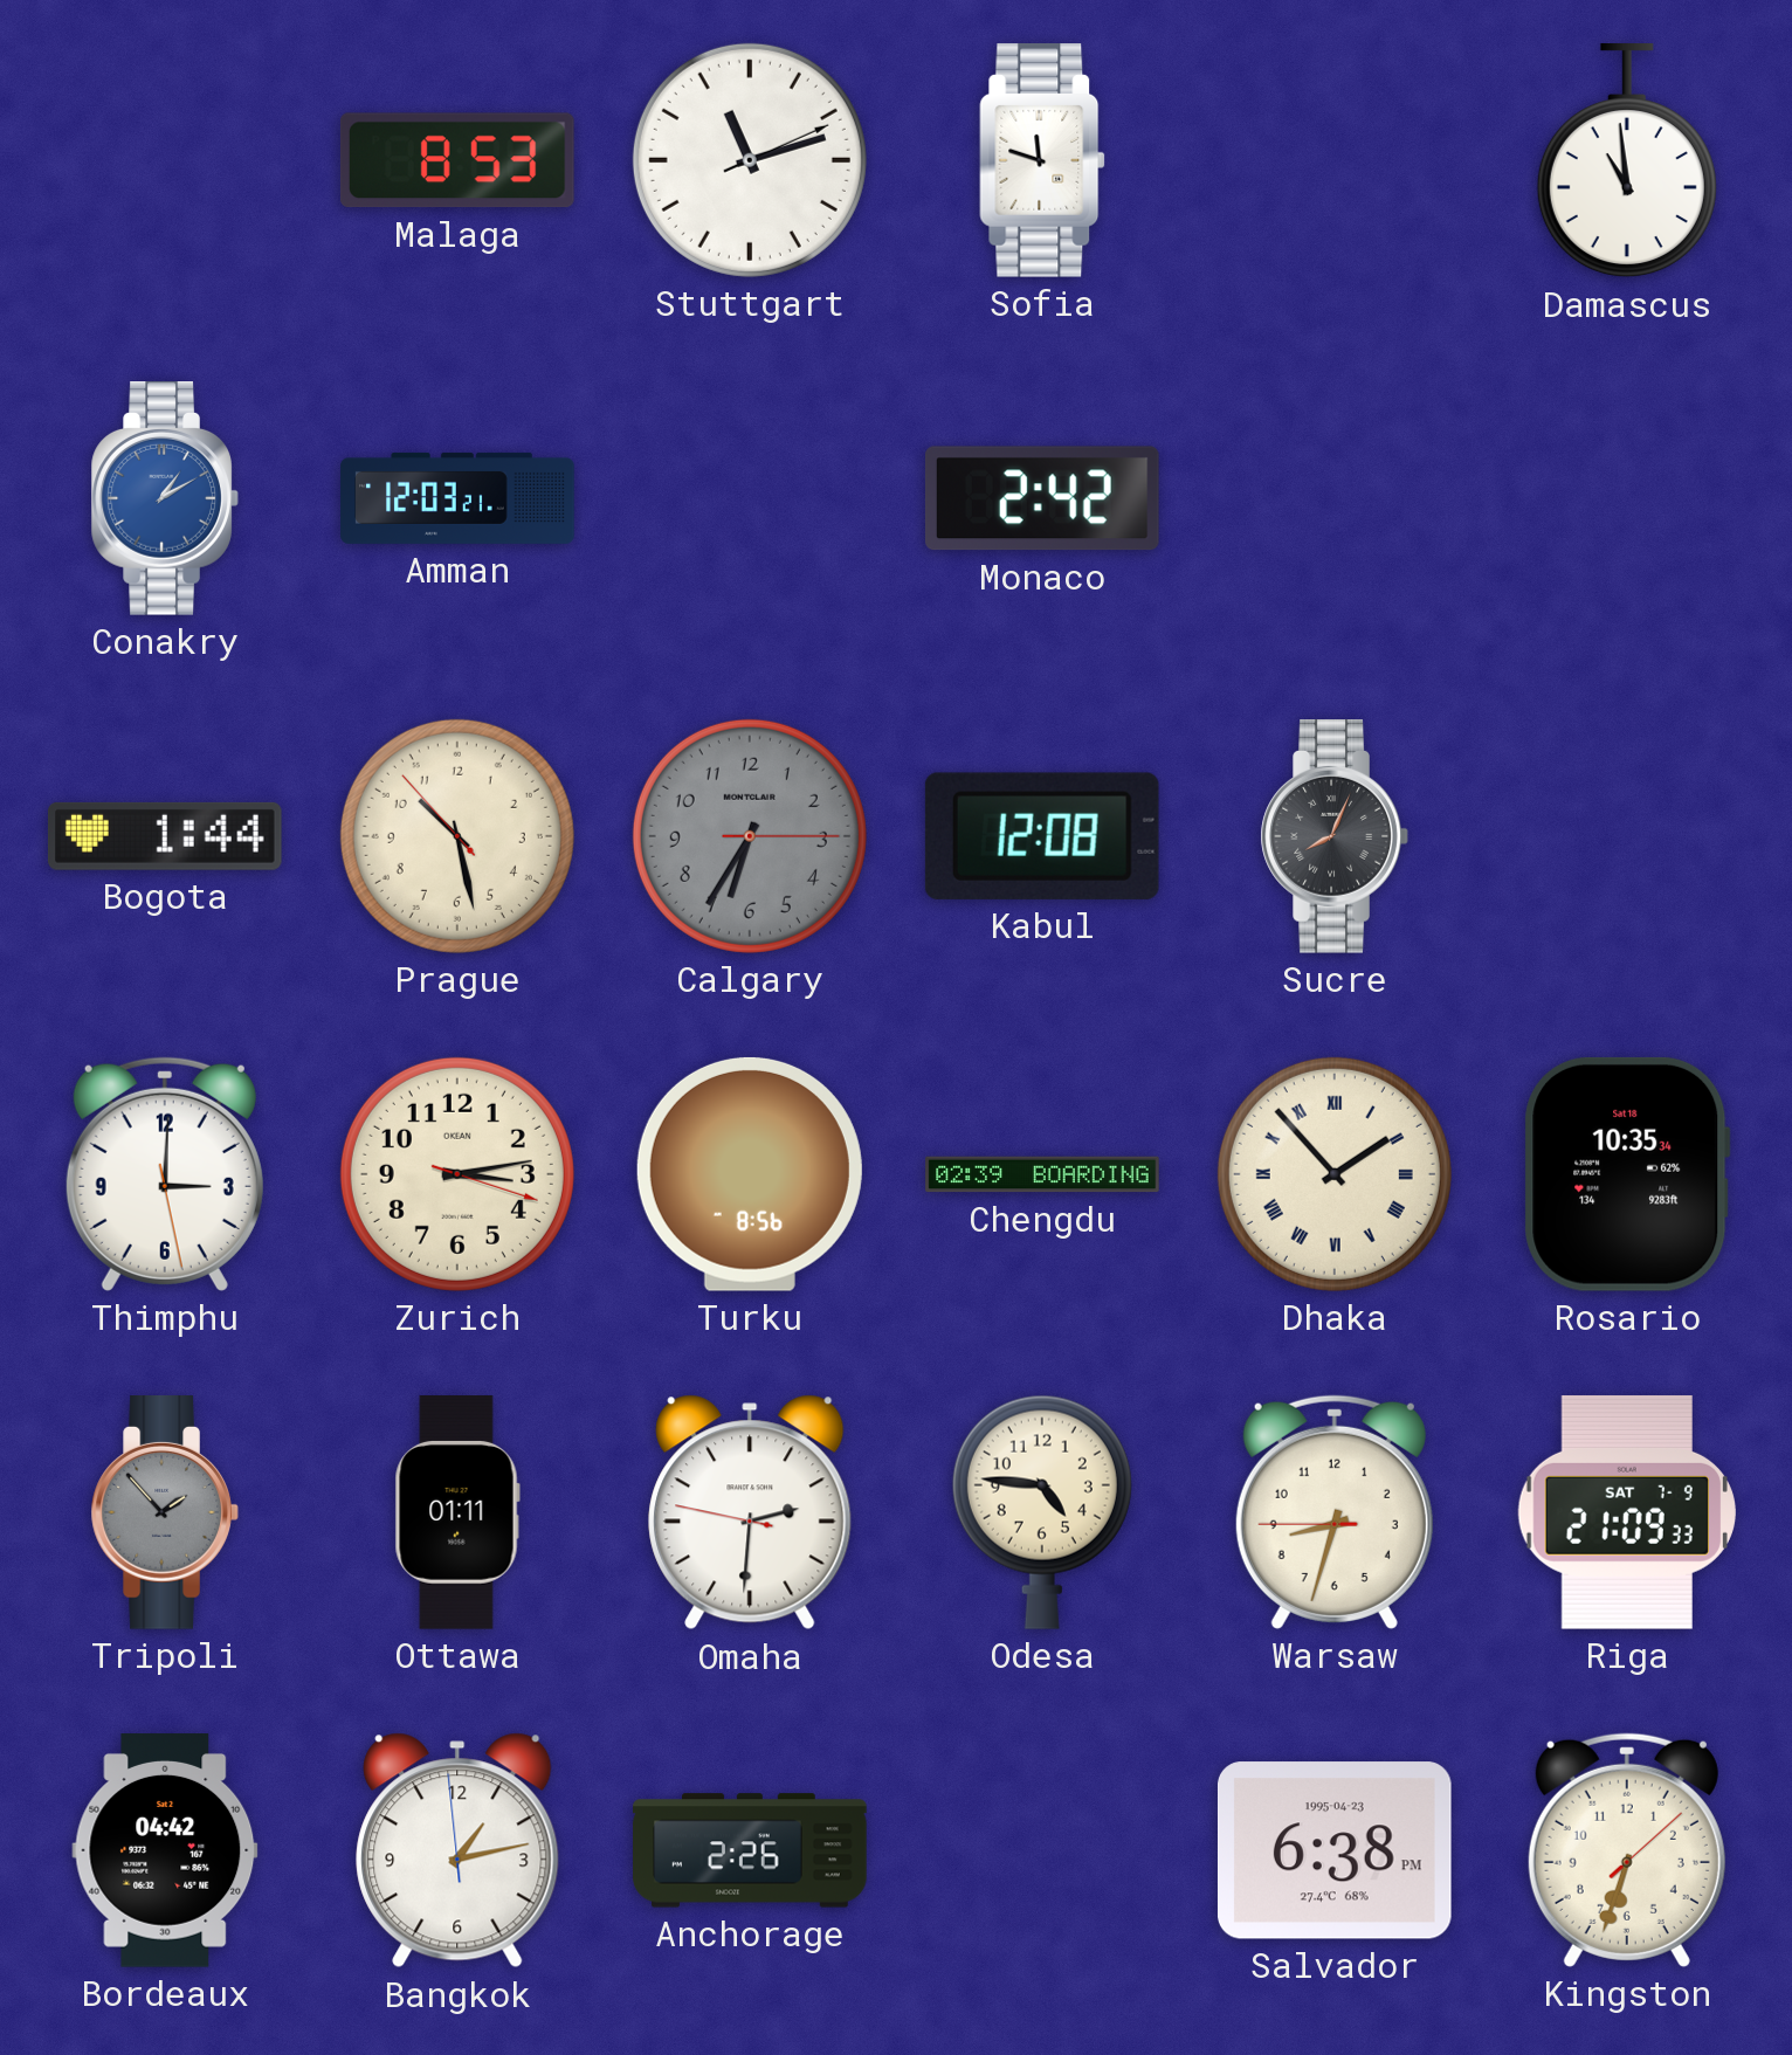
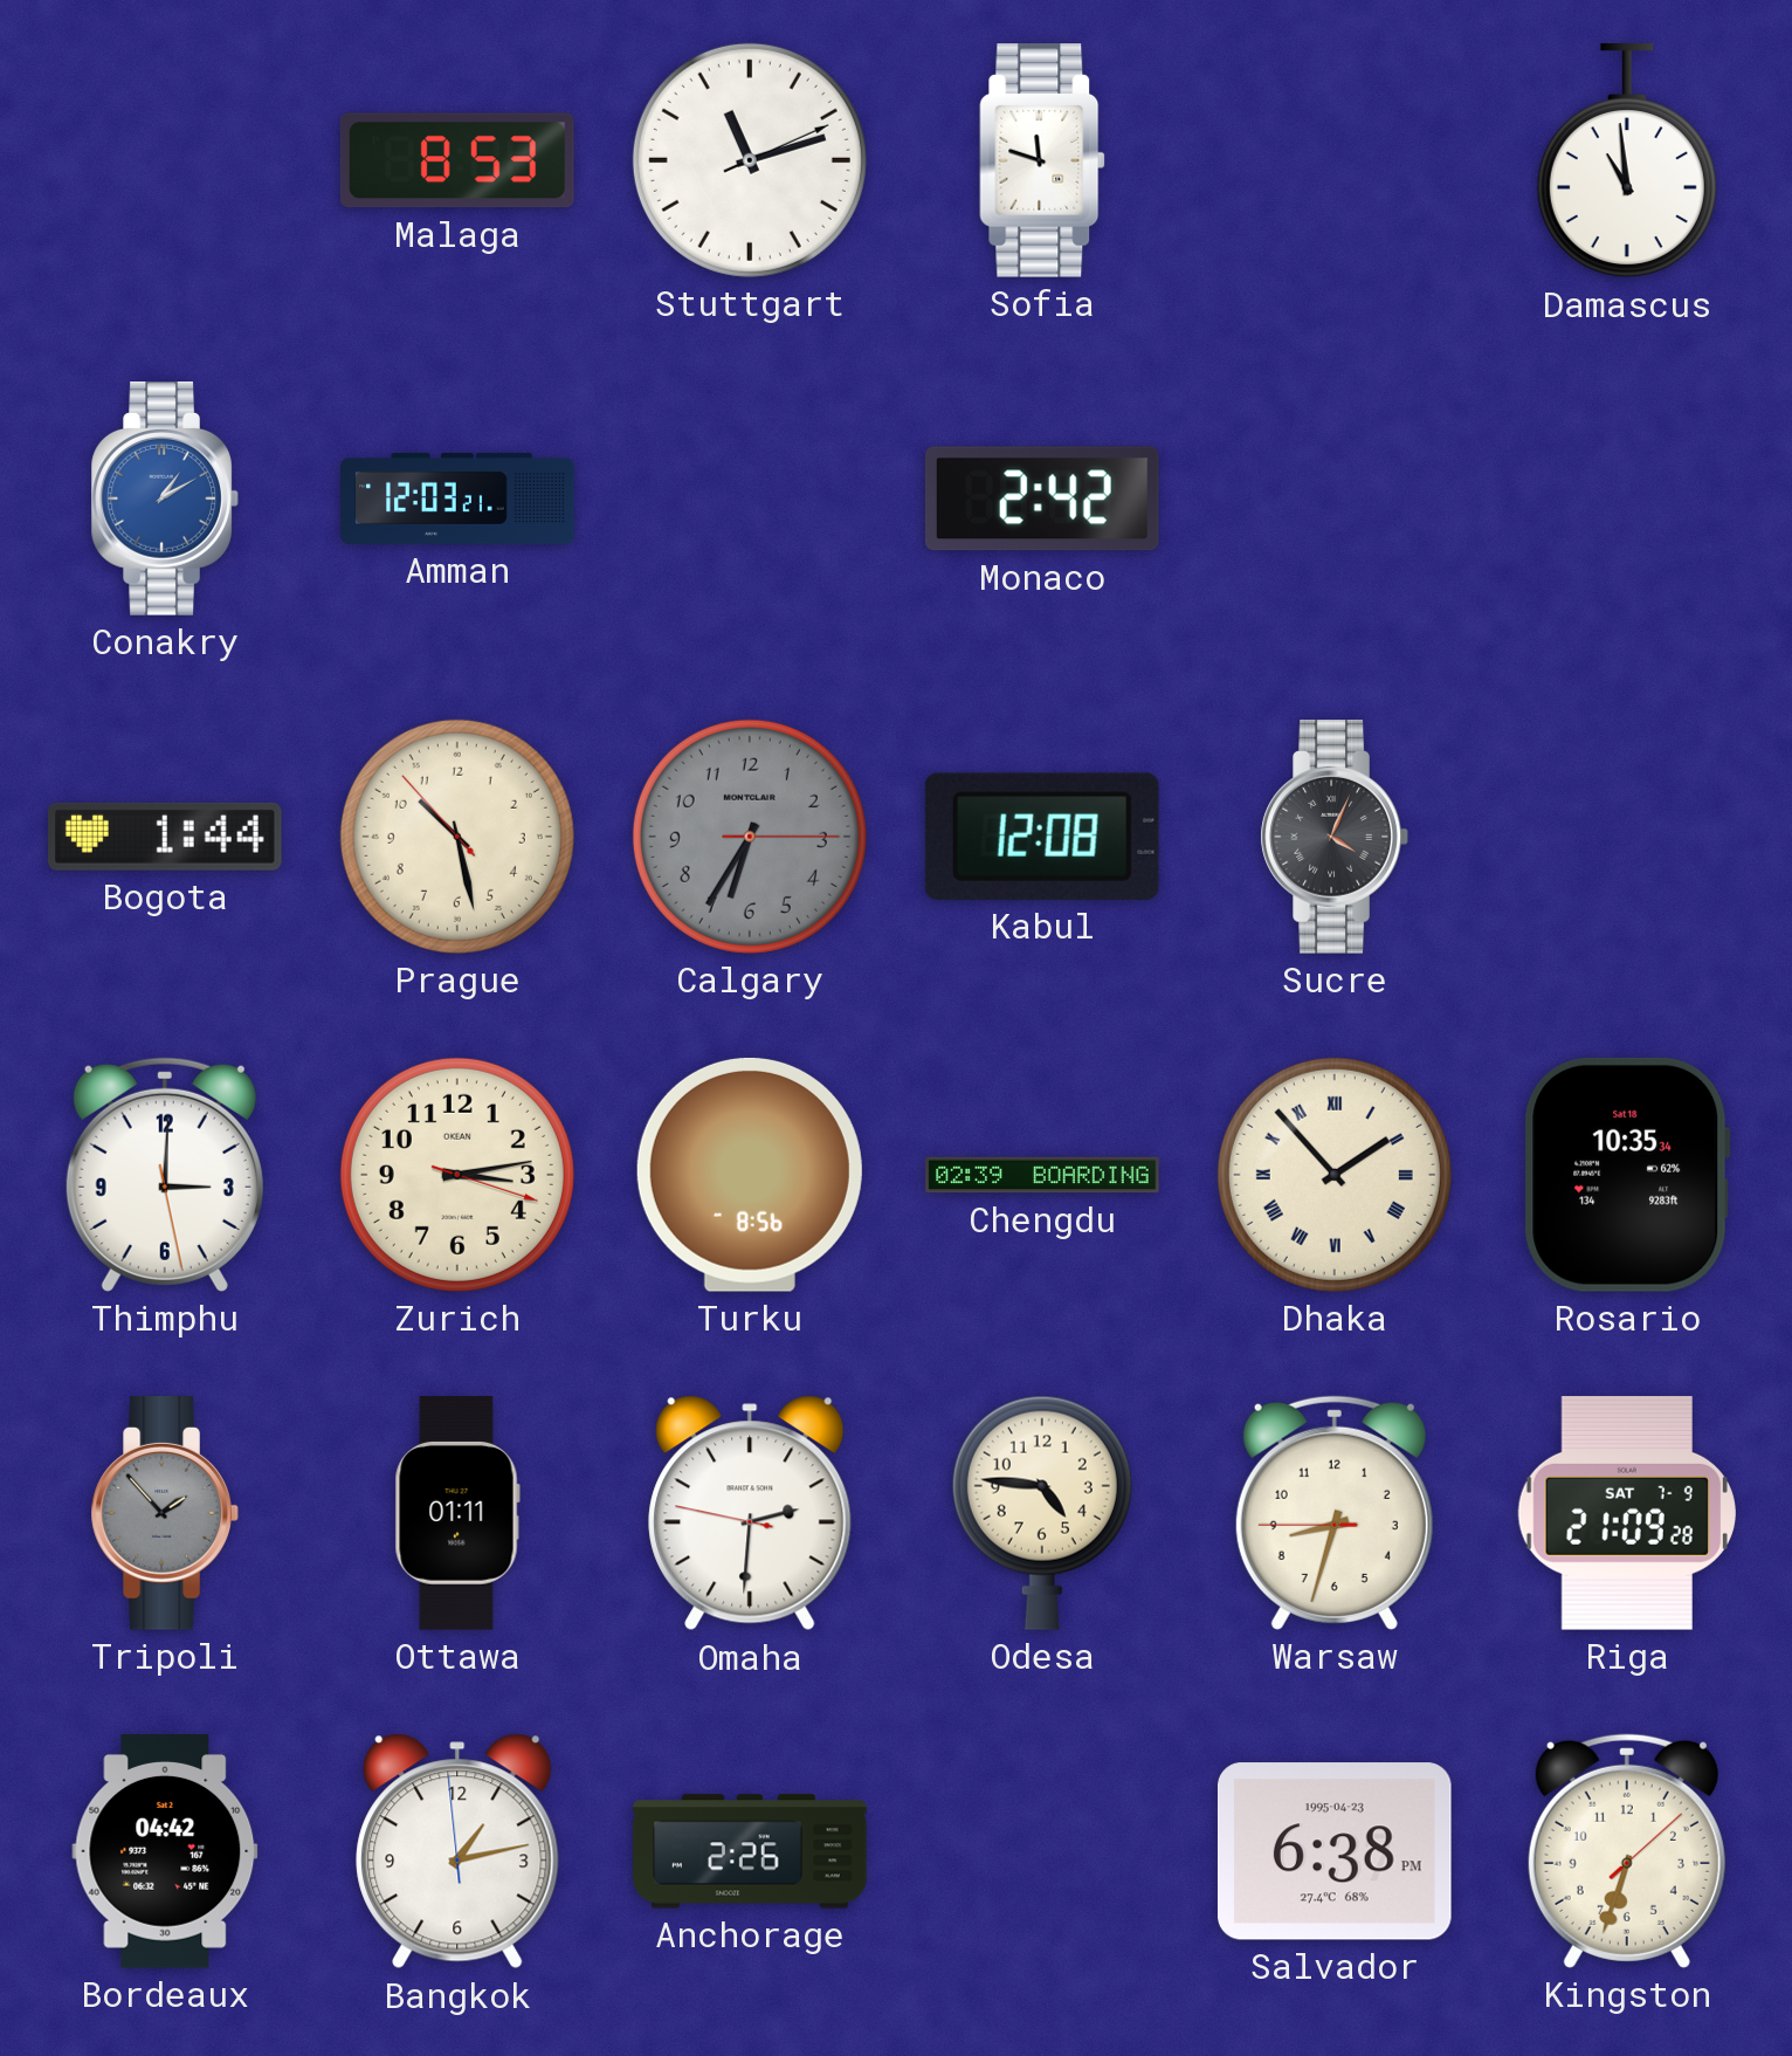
Sucre: 8:04 -> 4:04
Riga: 21:09:33 -> 21:09:28
